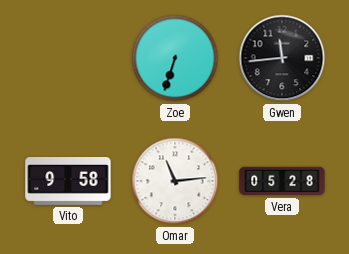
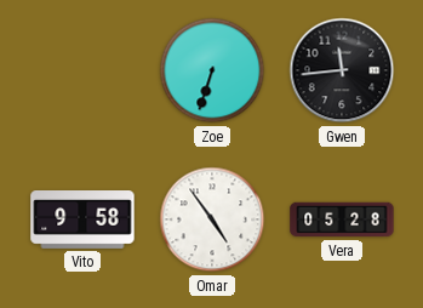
Omar: 11:14 -> 4:54
